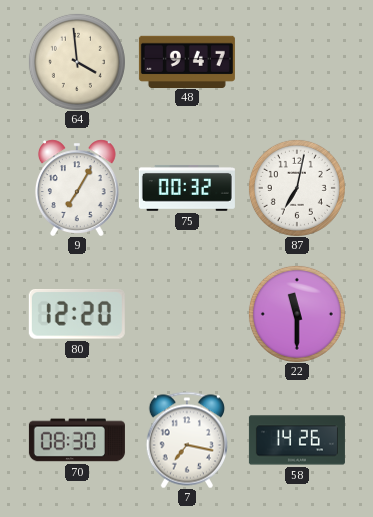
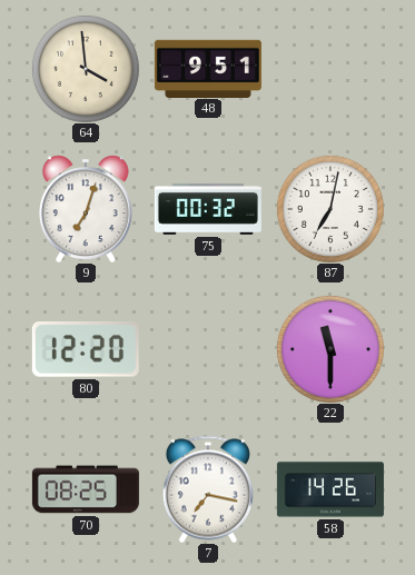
48: 9:47 -> 9:51
9: 7:05 -> 7:03
70: 08:30 -> 08:25
